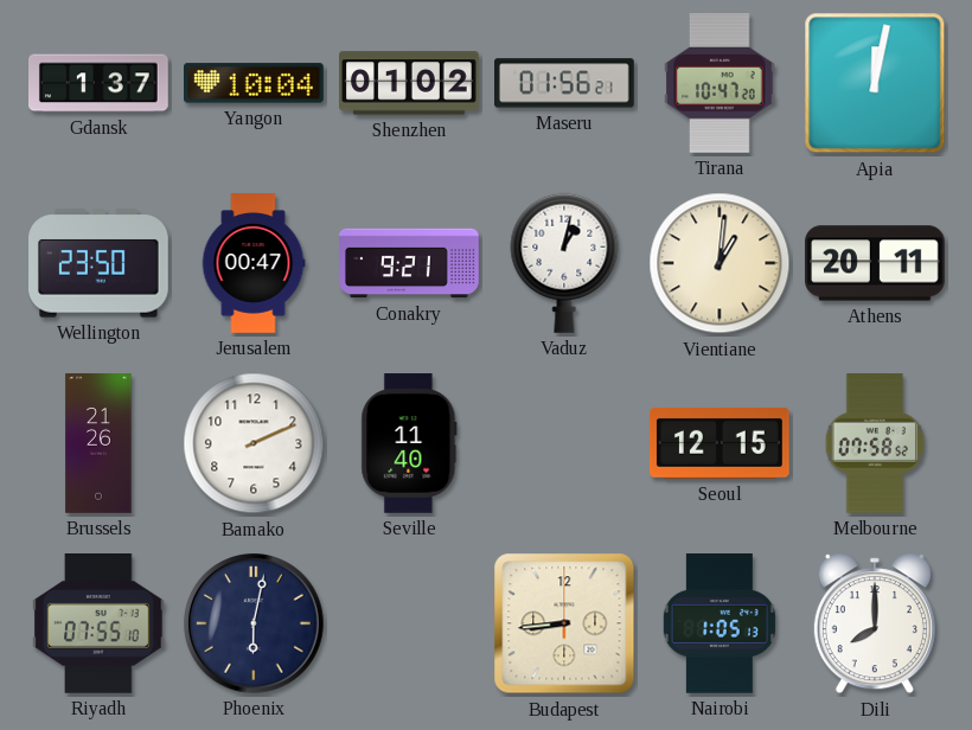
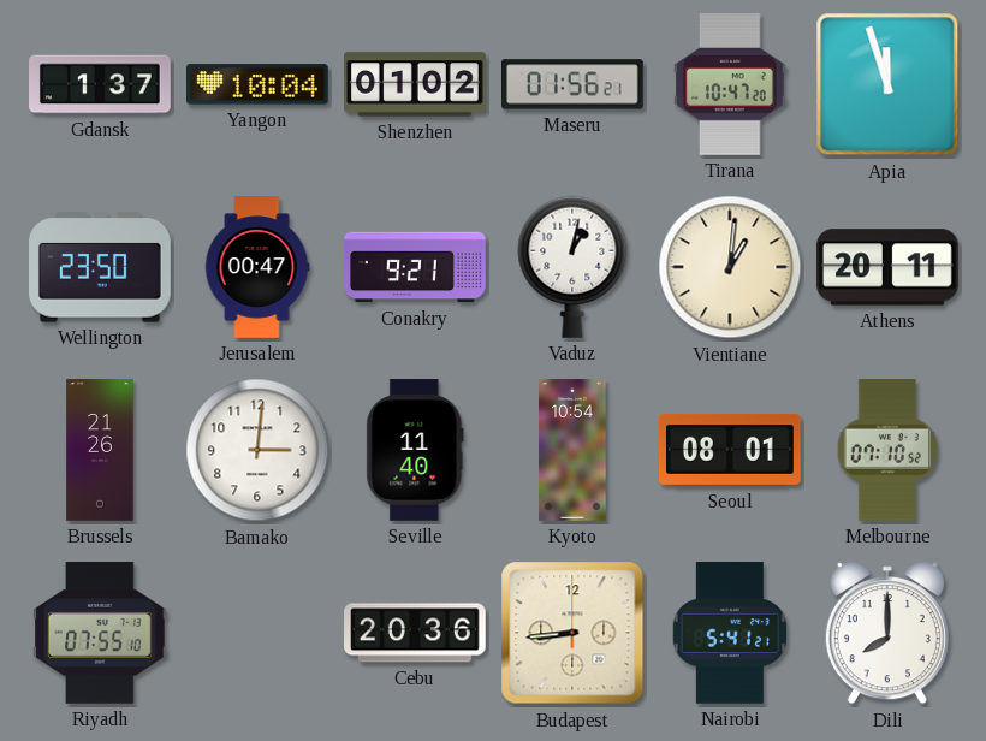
Apia: 12:02 -> 11:57
Bamako: 2:11 -> 3:01
Kyoto: none -> 10:54
Seoul: 12:15 -> 08:01
Melbourne: 07:58 -> 07:10
Phoenix: 6:02 -> none
Cebu: none -> 20:36
Nairobi: 1:05 -> 5:41
